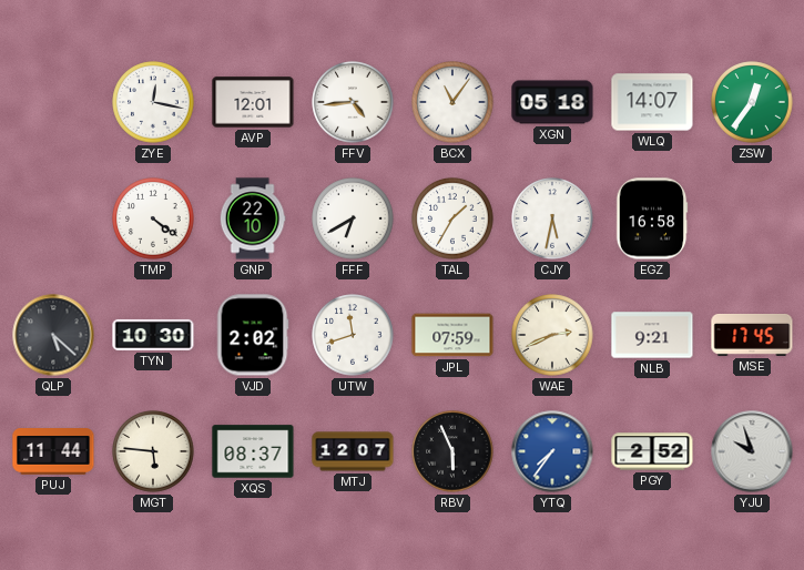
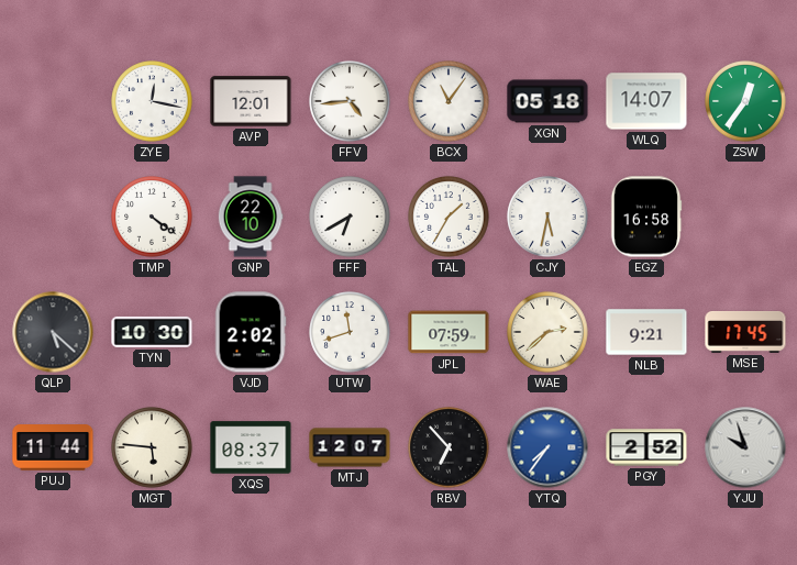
WAE: 2:41 -> 2:38
RBV: 5:56 -> 6:53
